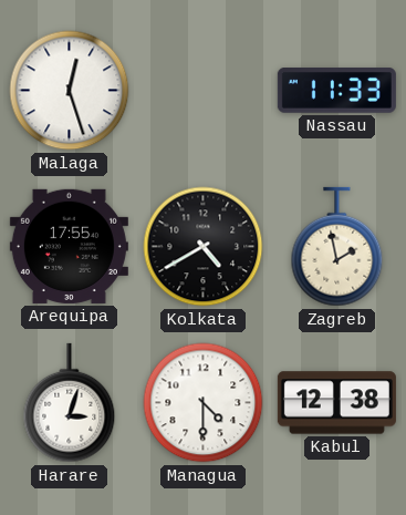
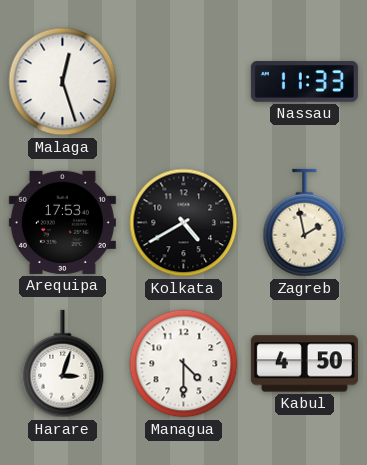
Arequipa: 17:55 -> 17:53
Kabul: 12:38 -> 4:50
